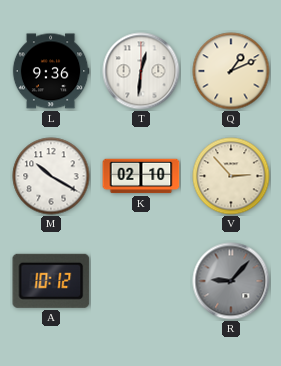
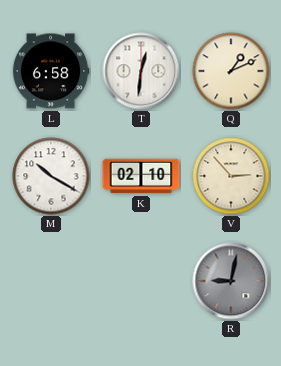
L: 9:36 -> 6:58
A: 10:12 -> none
R: 9:07 -> 9:02
